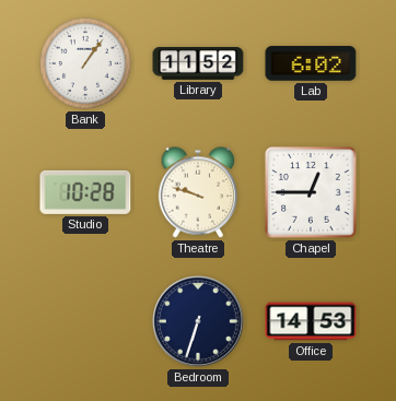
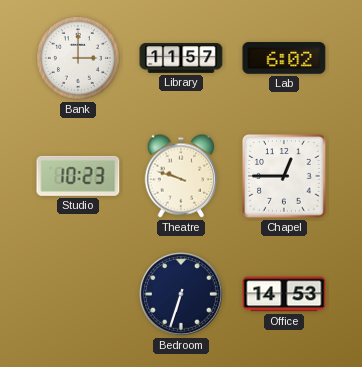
Bank: 1:06 -> 3:00
Library: 11:52 -> 11:57
Studio: 10:28 -> 10:23
